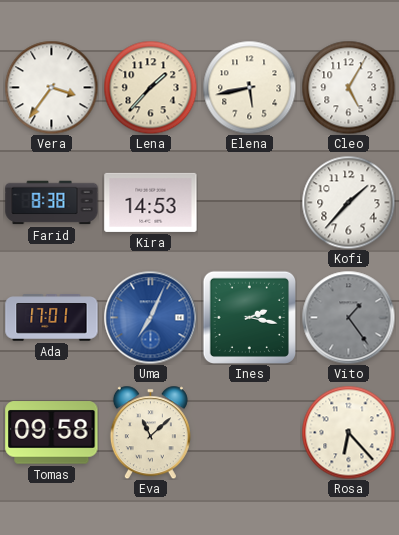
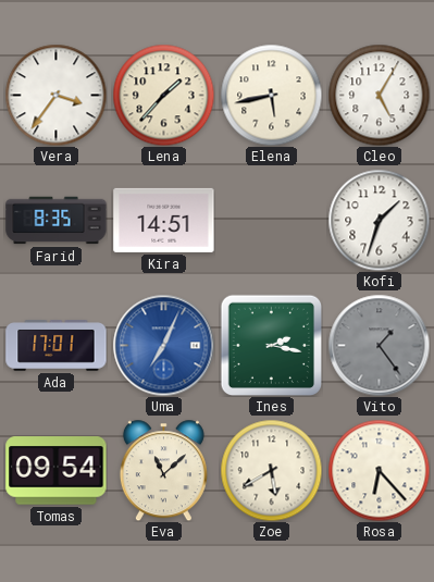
Farid: 8:38 -> 8:35
Kira: 14:53 -> 14:51
Kofi: 1:37 -> 1:33
Tomas: 09:58 -> 09:54
Zoe: none -> 5:40
